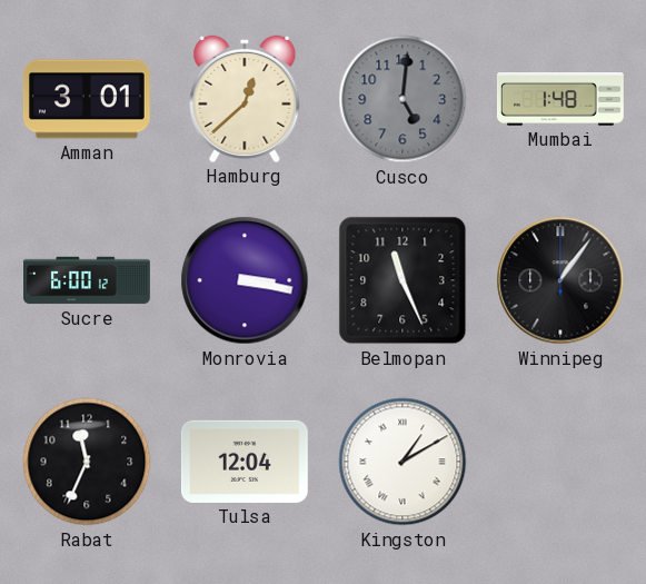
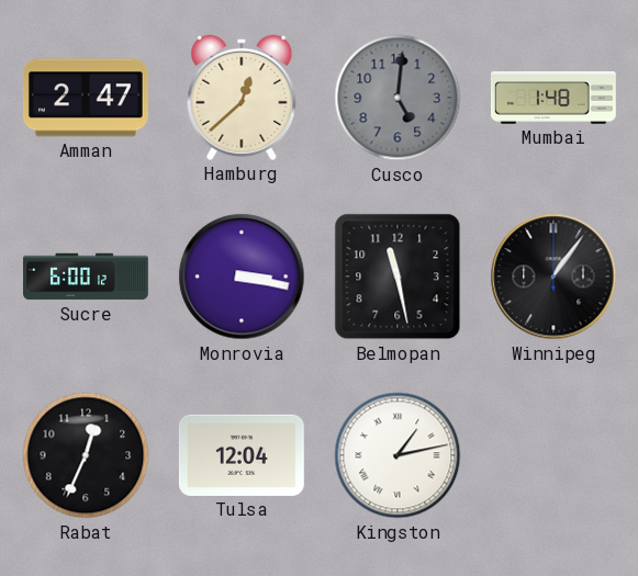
Amman: 3:01 -> 2:47
Belmopan: 11:26 -> 11:28
Rabat: 11:34 -> 12:34
Kingston: 1:10 -> 1:13
